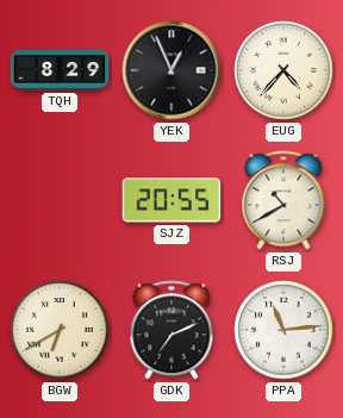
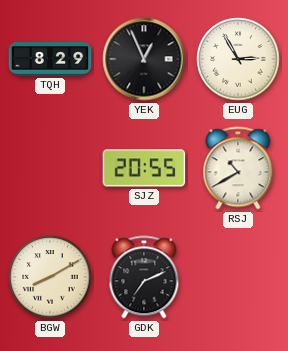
EUG: 4:37 -> 2:55
BGW: 6:40 -> 8:10
PPA: 11:14 -> none
